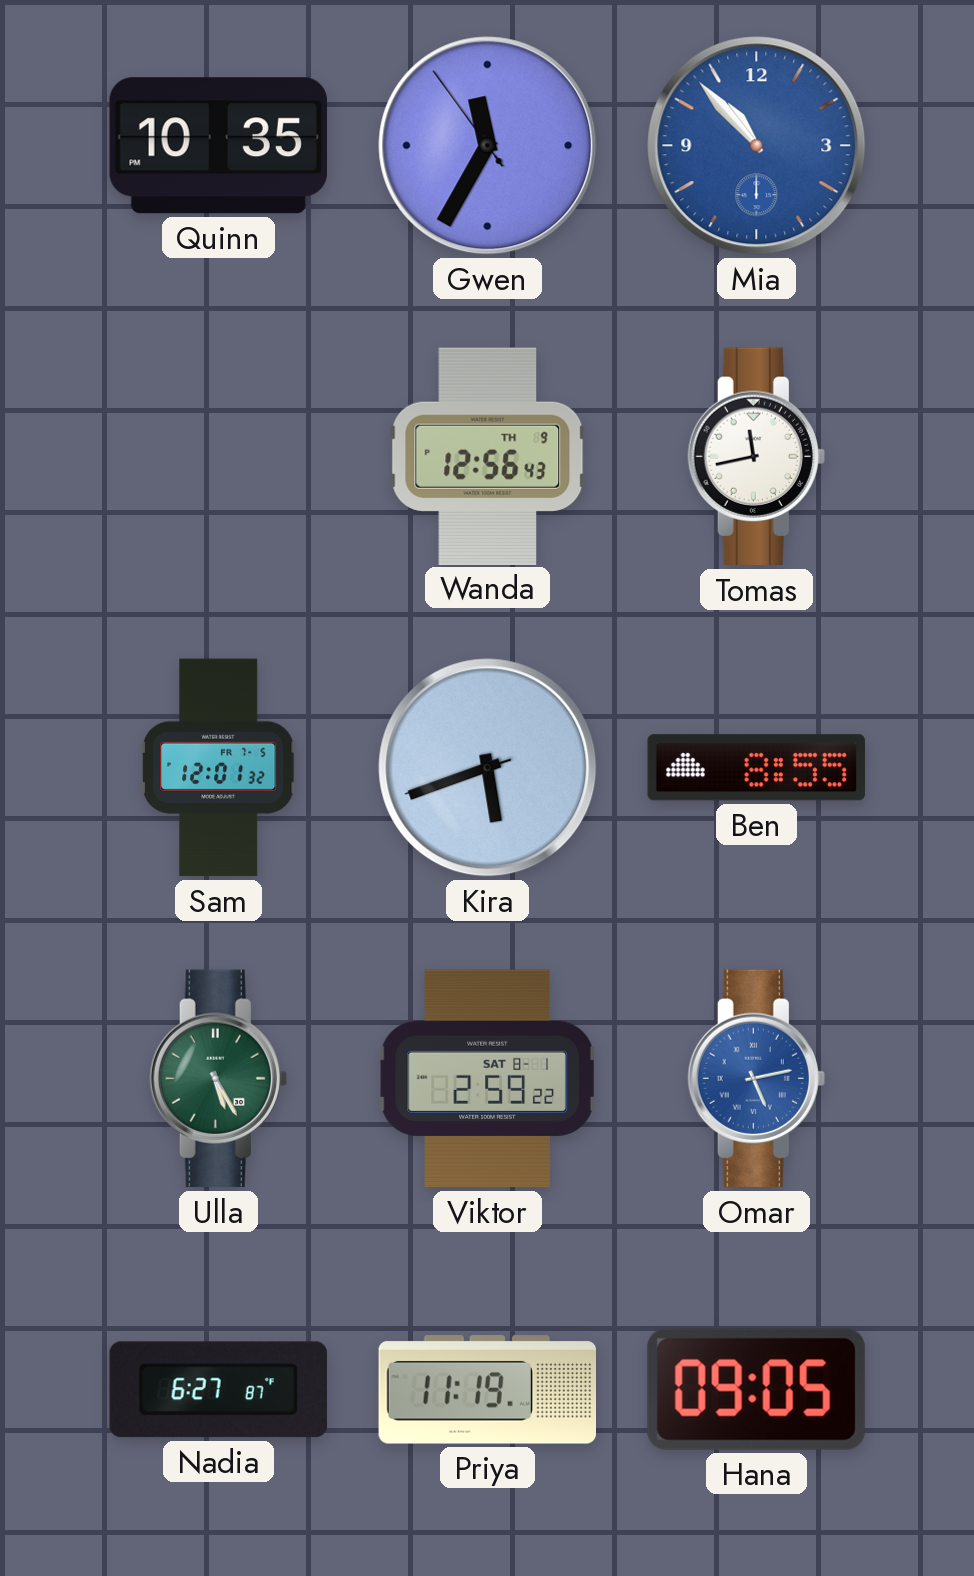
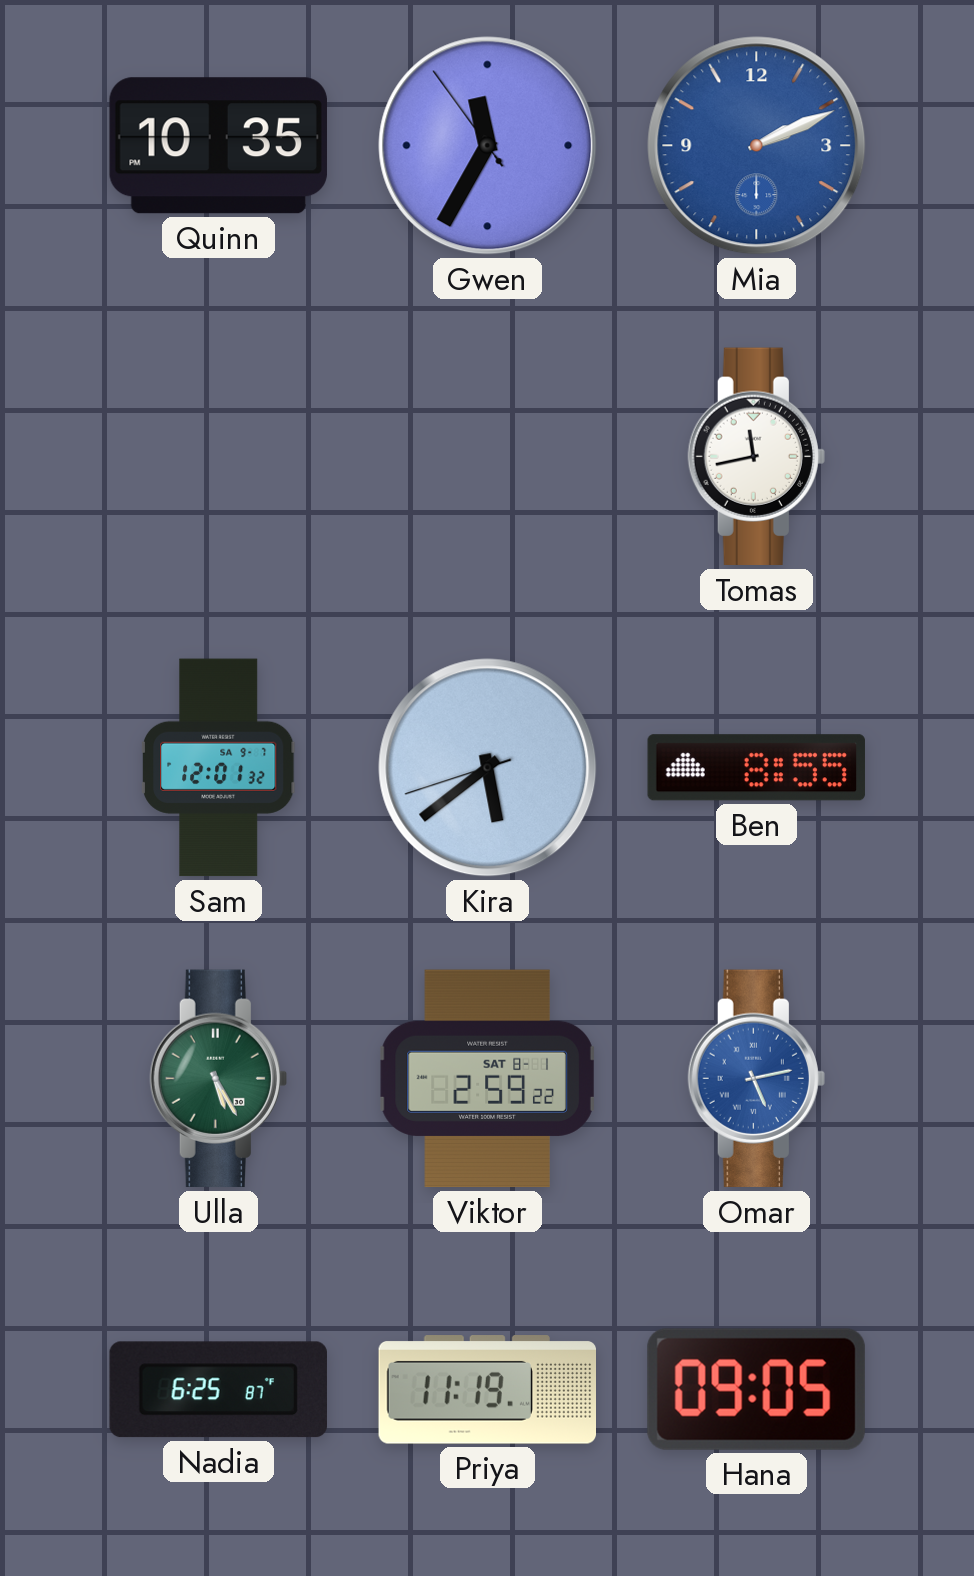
Mia: 10:53 -> 2:11
Wanda: 12:56 -> none
Sam date: FR 7-5 -> SA 9-7
Kira: 5:41 -> 5:38
Nadia: 6:27 -> 6:25
